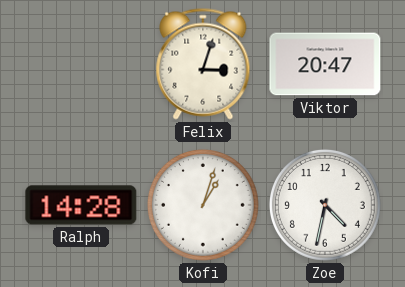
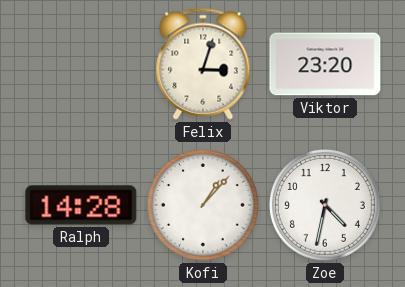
Viktor: 20:47 -> 23:20
Kofi: 1:03 -> 1:07
